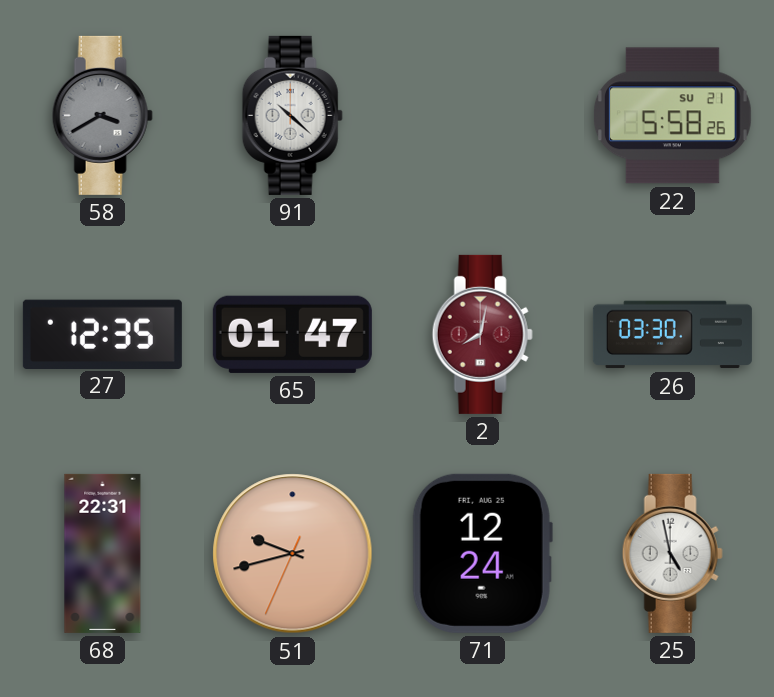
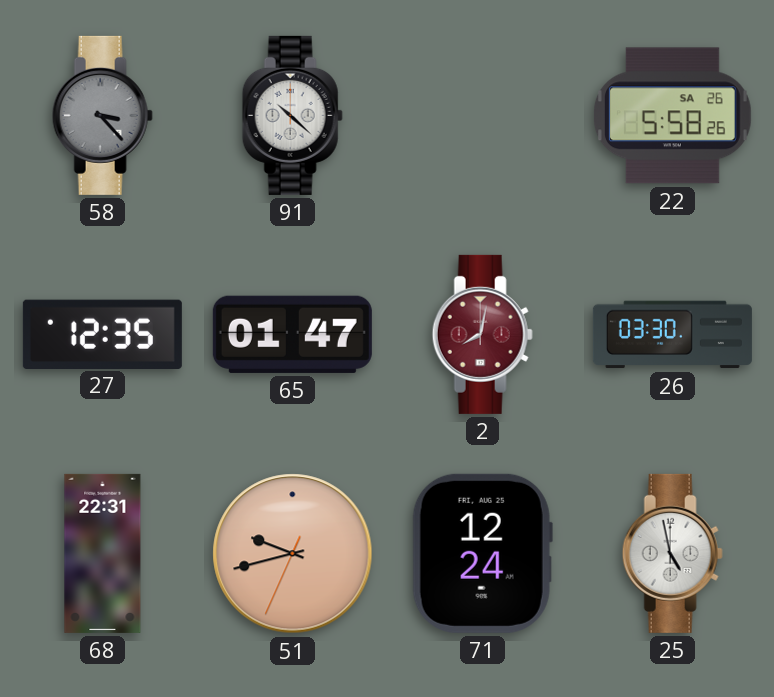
58: 3:40 -> 3:23
22 date: SU 21 -> SA 26
